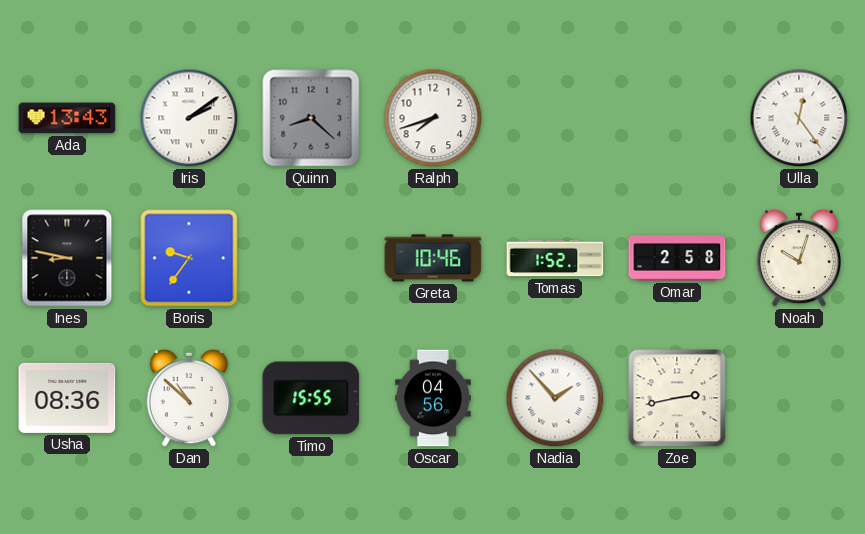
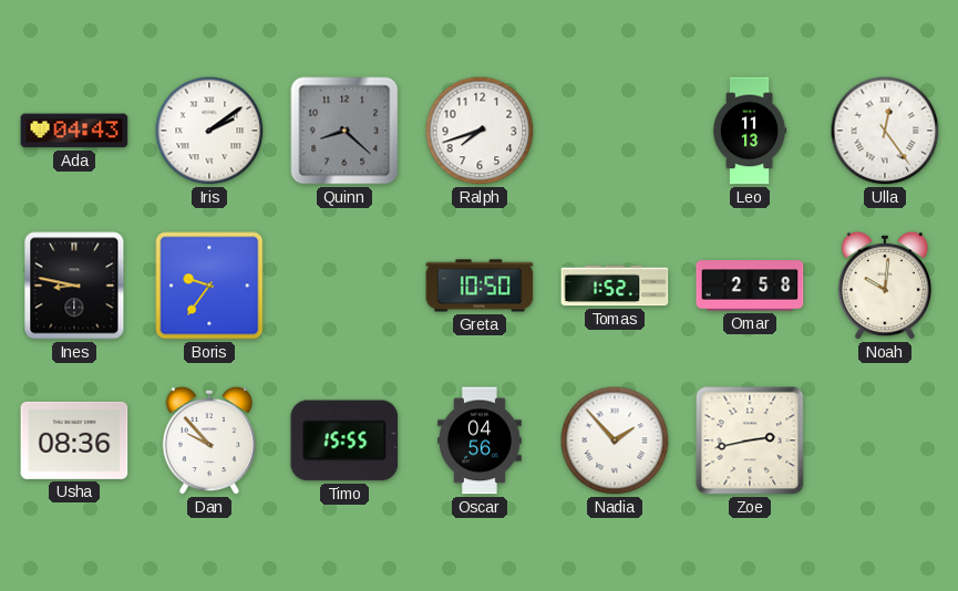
Ada: 13:43 -> 04:43
Leo: none -> 11:13
Greta: 10:46 -> 10:50
Noah: 10:03 -> 10:01
Dan: 10:52 -> 9:53
